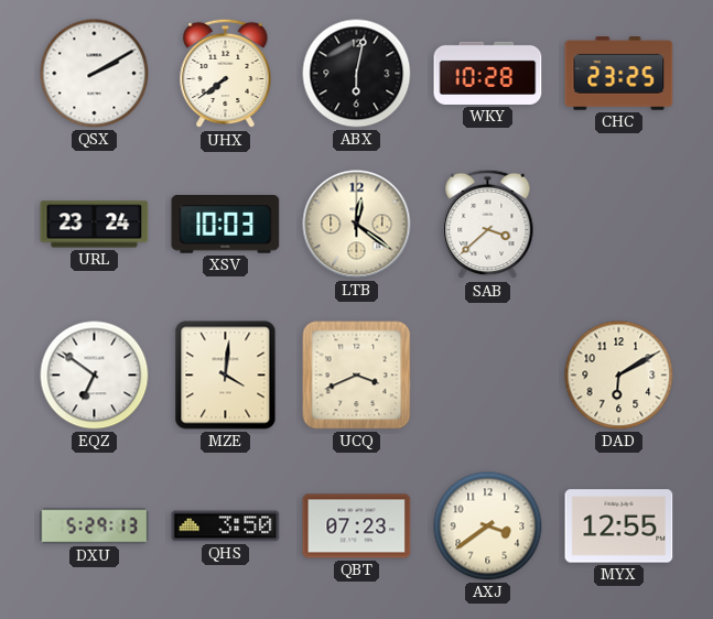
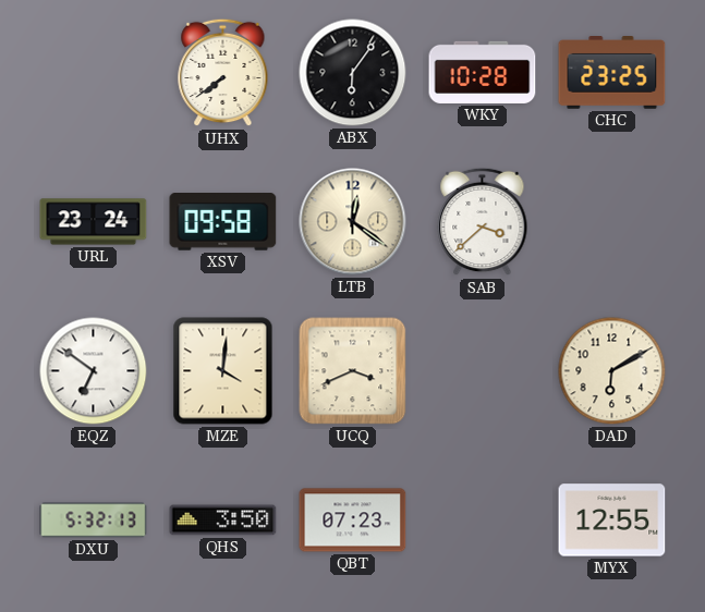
QSX: 2:10 -> none
ABX: 6:02 -> 6:06
XSV: 10:03 -> 09:58
DXU: 5:29 -> 5:32
AXJ: 3:39 -> none
